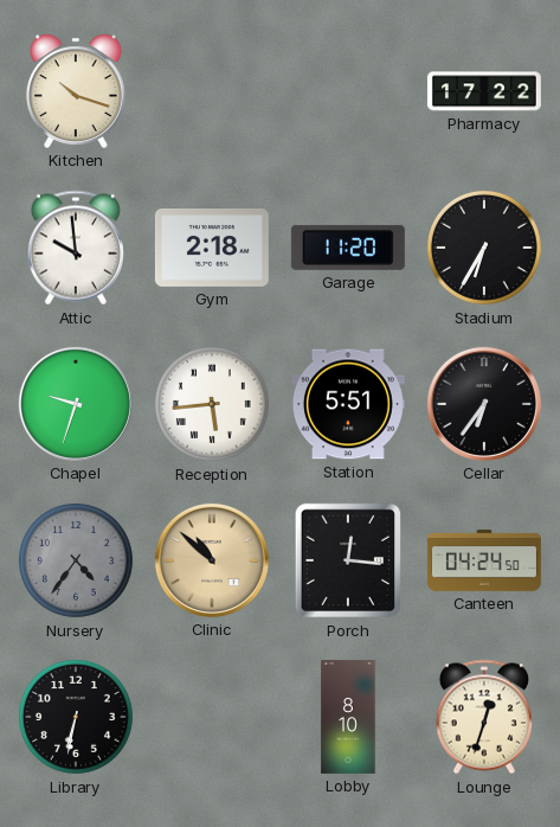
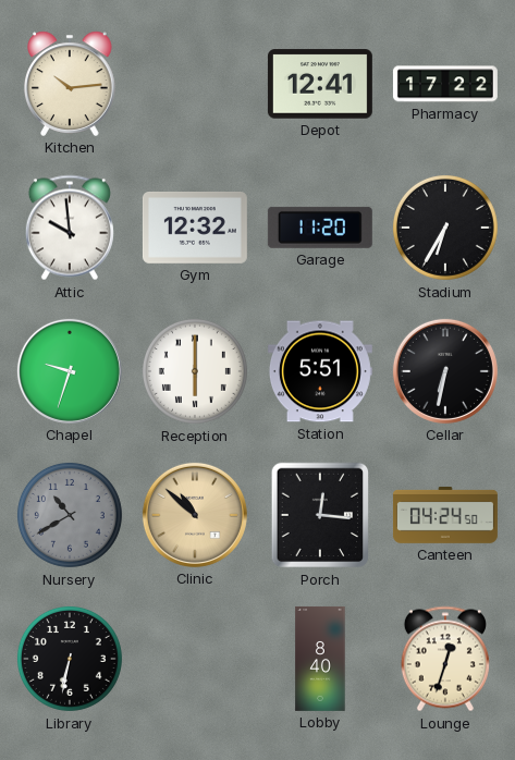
Kitchen: 10:18 -> 10:14
Depot: none -> 12:41
Gym: 2:18 -> 12:32
Reception: 5:44 -> 6:00
Cellar: 6:36 -> 6:32
Nursery: 4:36 -> 10:40
Lobby: 8:10 -> 8:40
